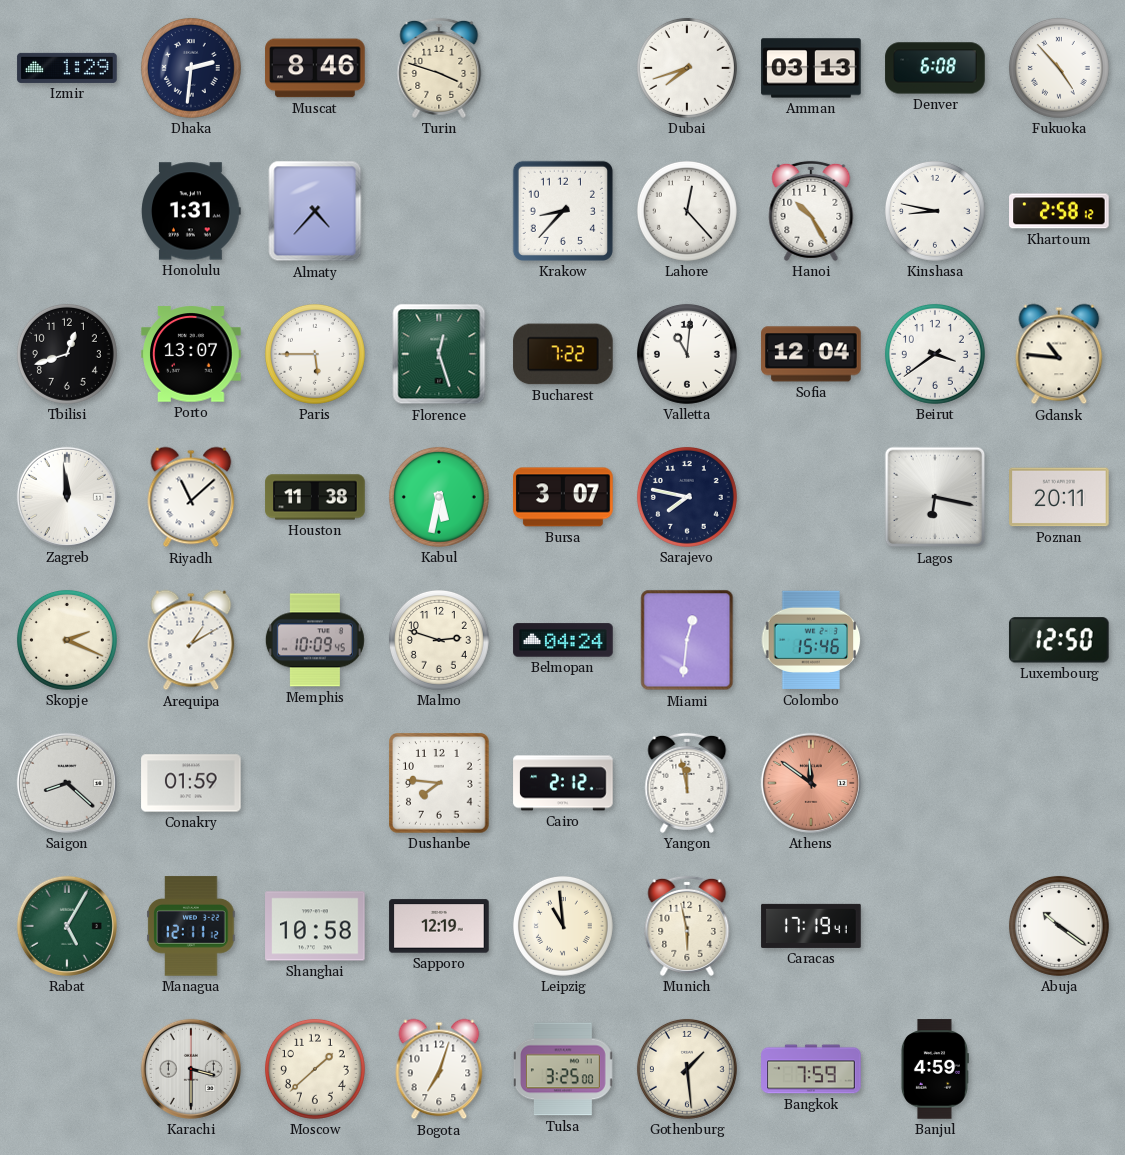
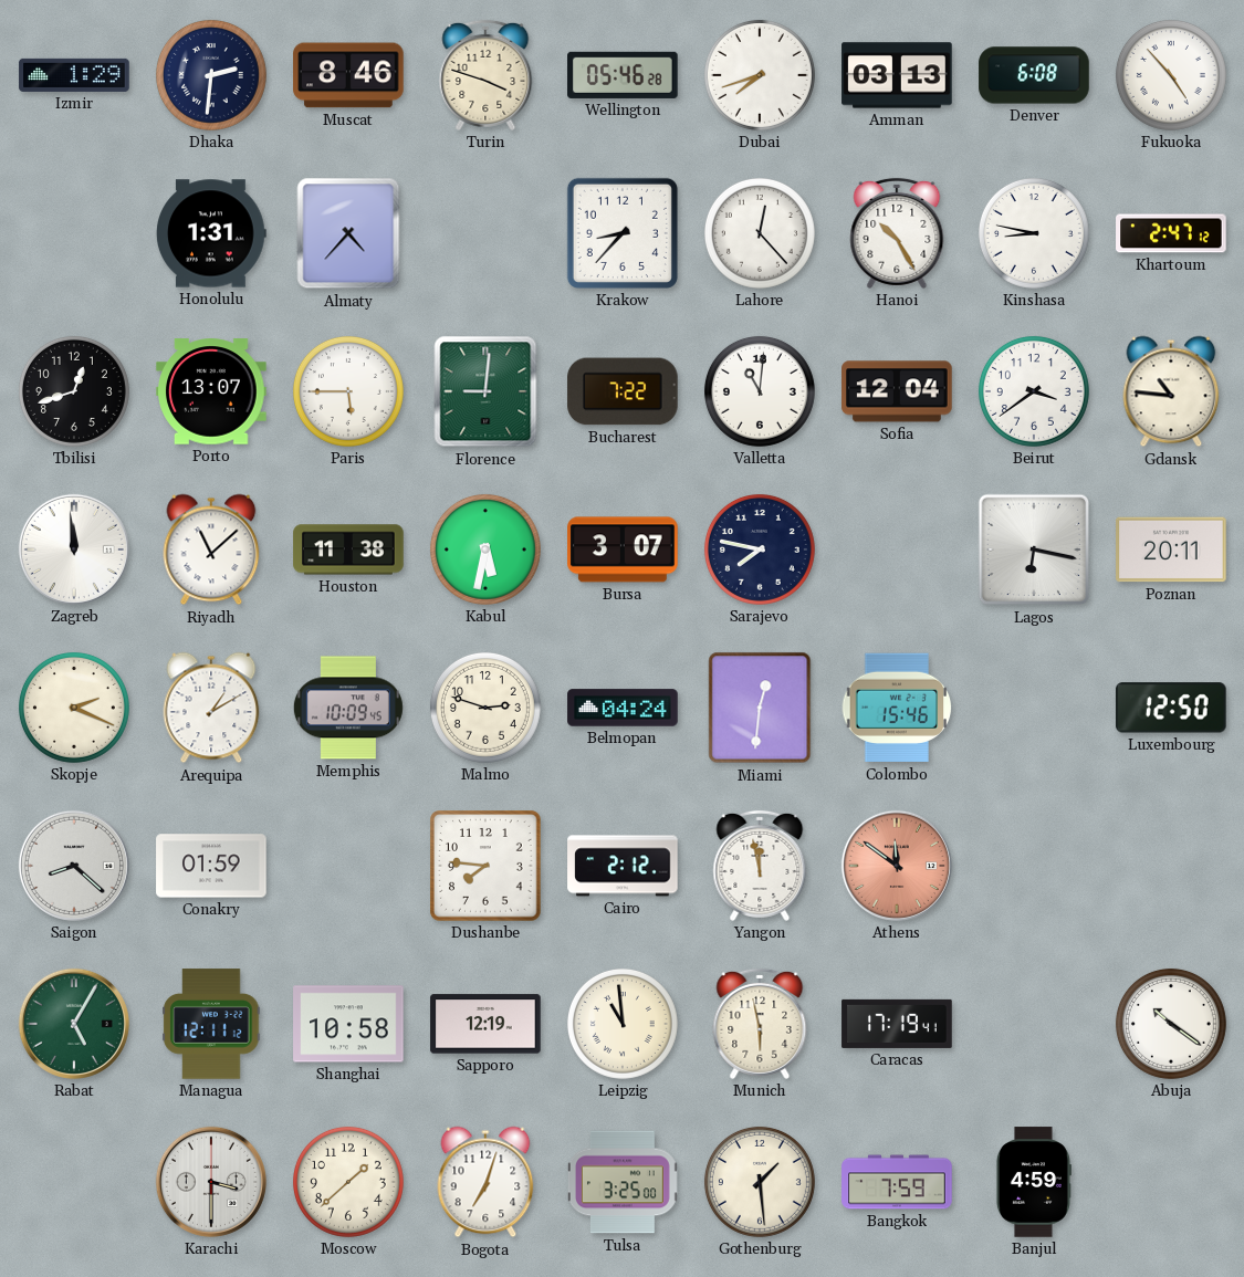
Wellington: none -> 05:46
Khartoum: 2:58 -> 2:47
Florence: 12:27 -> 9:01
